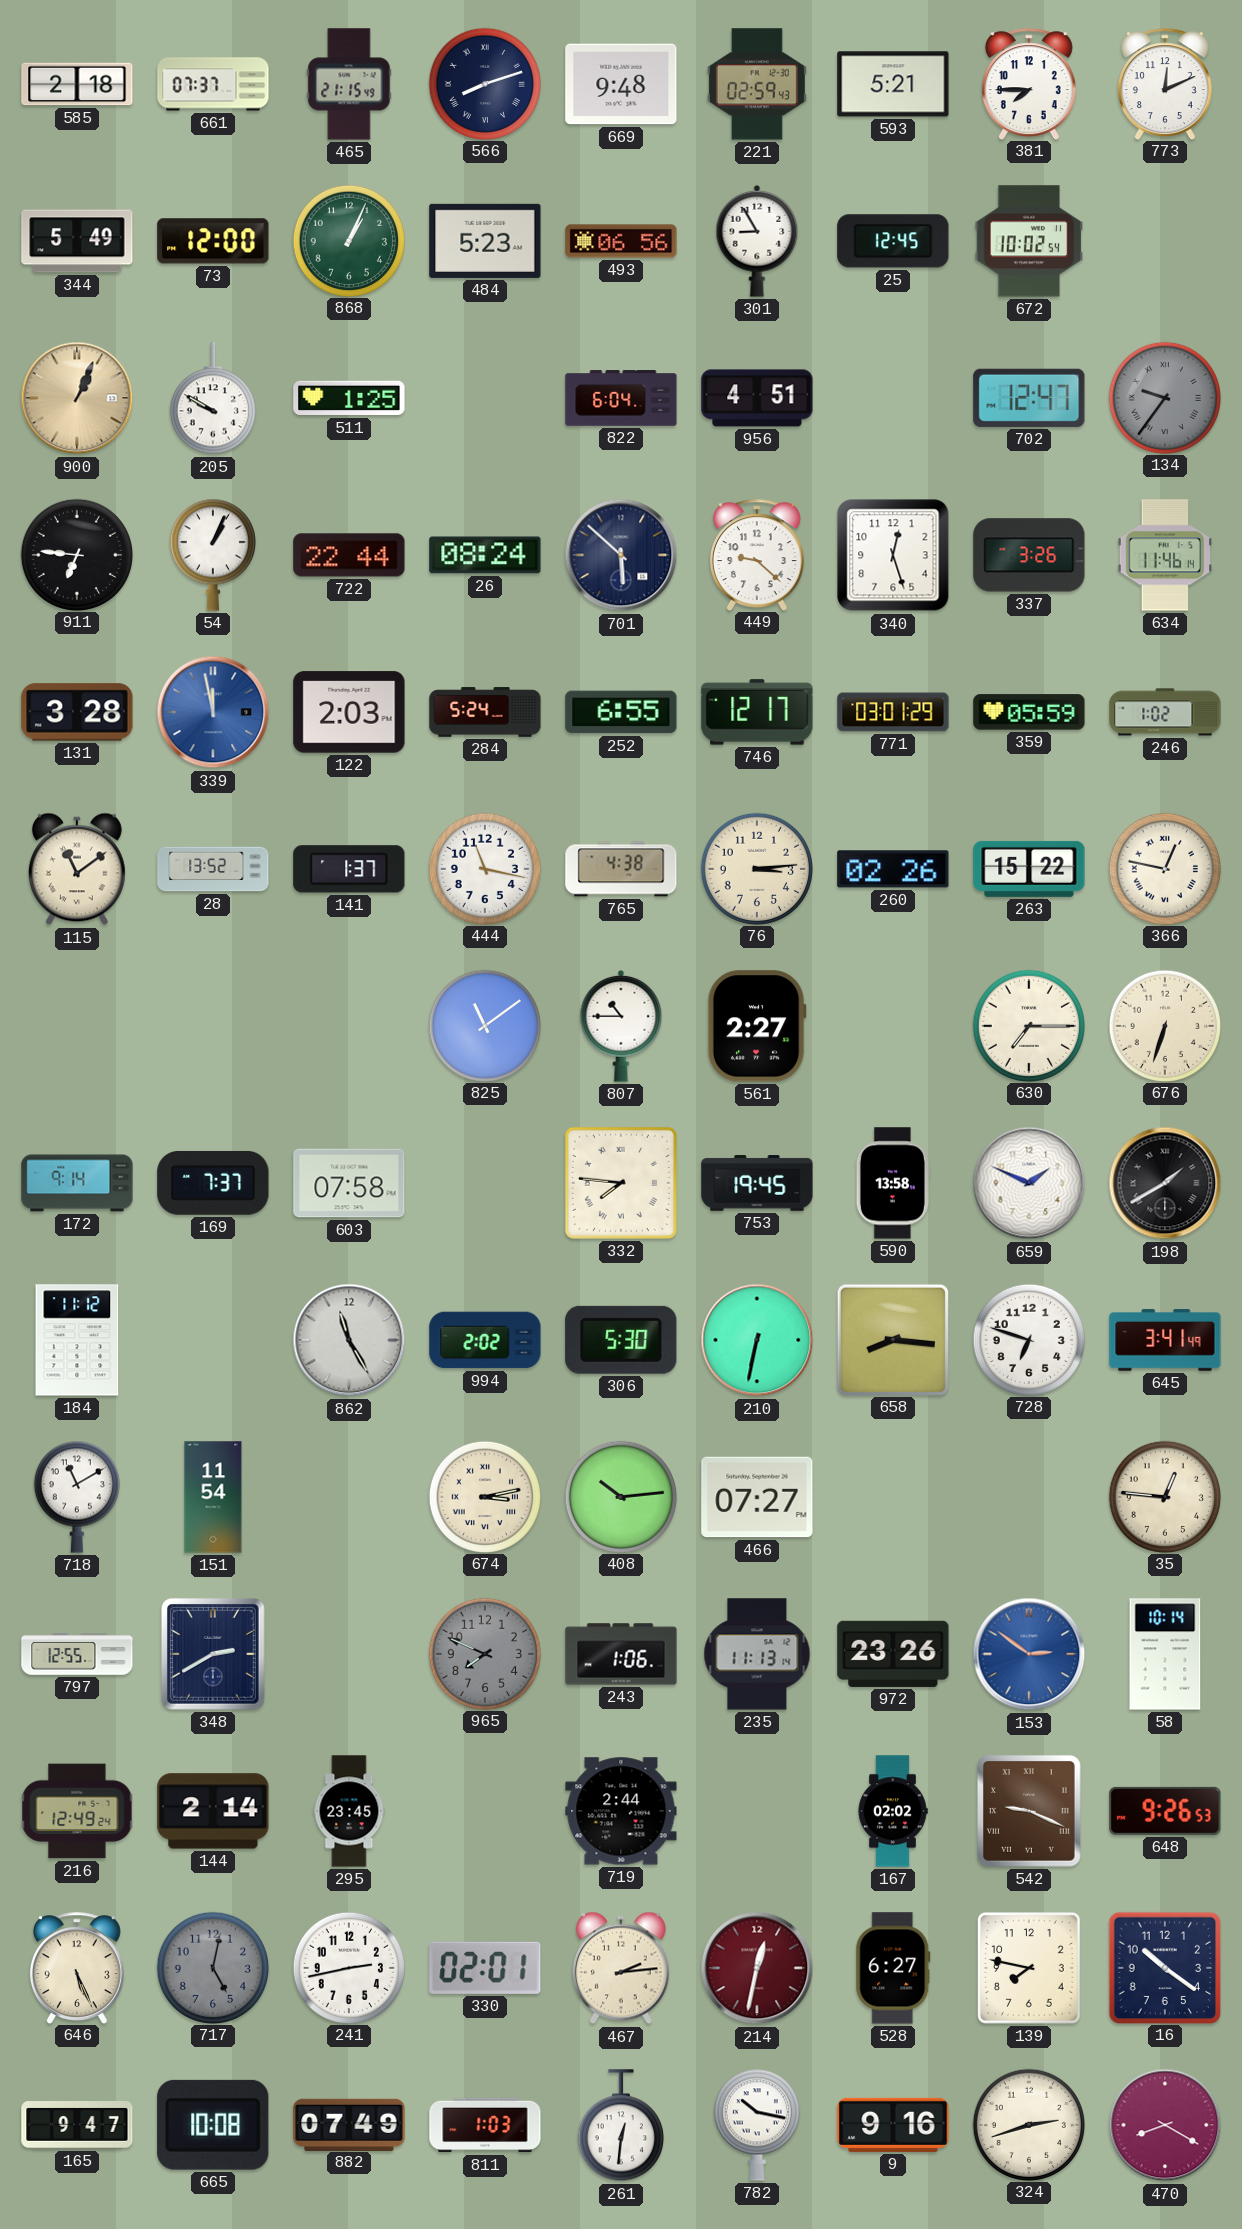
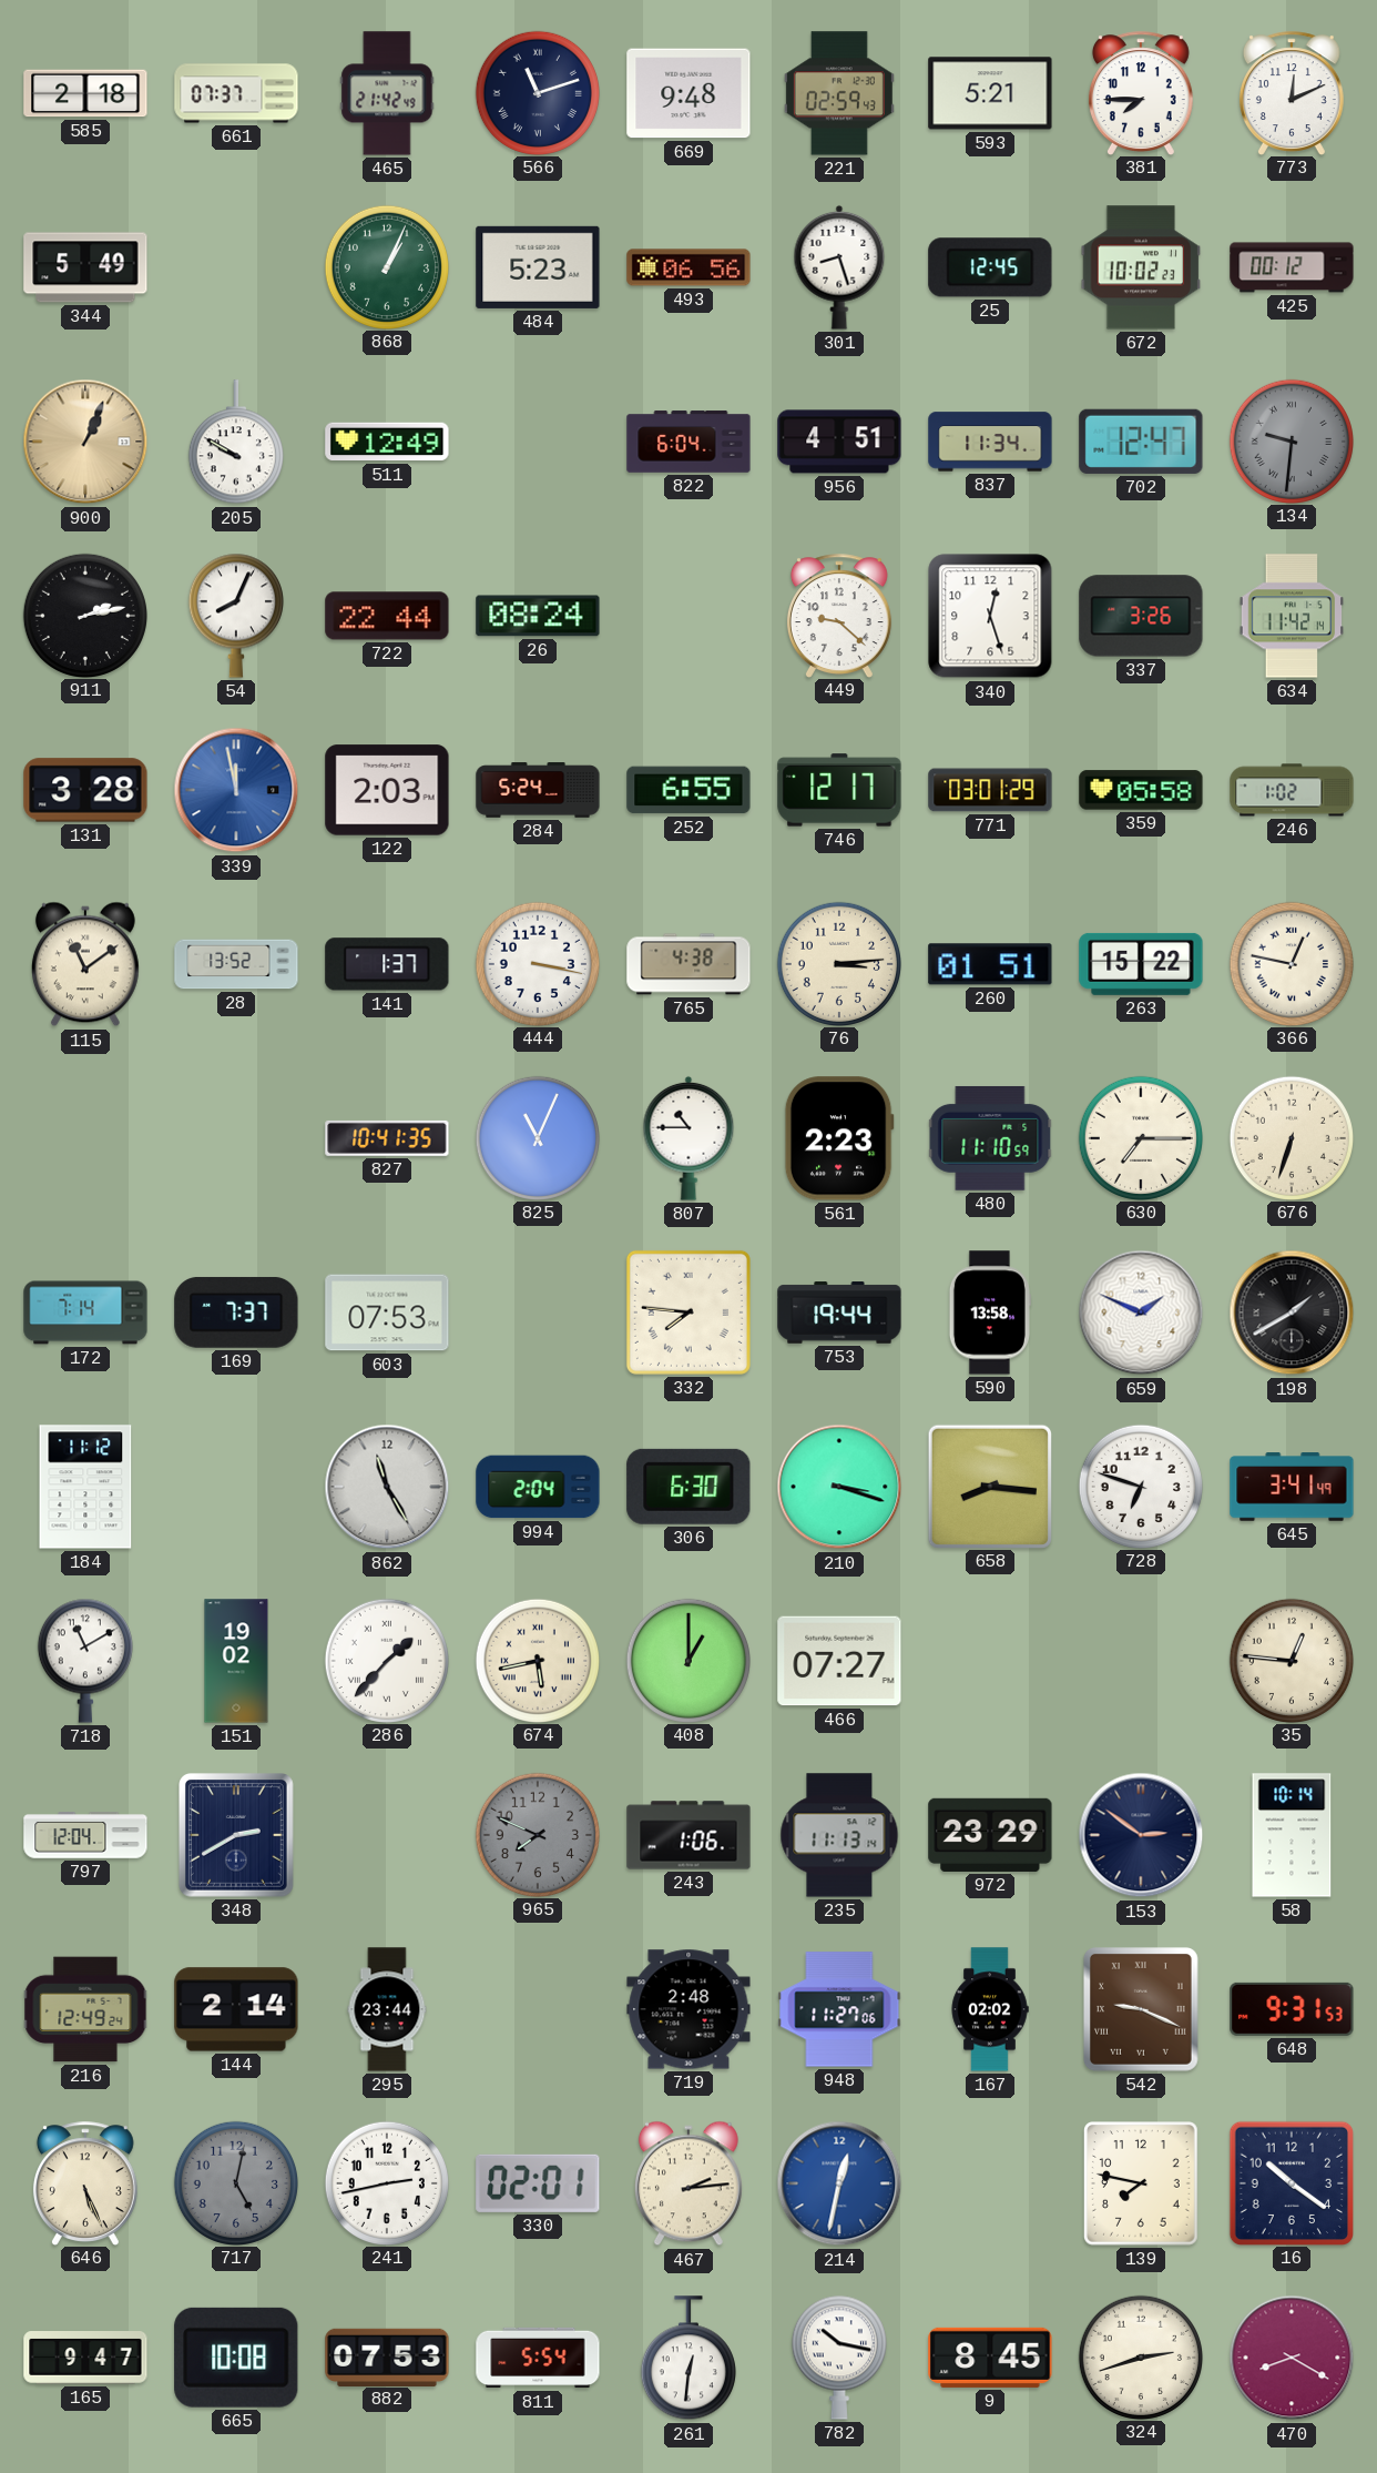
465: 21:15 -> 21:42
566: 8:12 -> 11:12
73: 12:00 -> none
301: 8:55 -> 8:27
672: 10:02:54 -> 10:02:23
425: none -> 00:12
511: 1:25 -> 12:49
837: none -> 11:34
134: 9:36 -> 9:31
911: 6:46 -> 2:13
54: 1:04 -> 8:04
701: 5:52 -> none
634: 11:46 -> 11:42
359: 05:59 -> 05:58
444: 11:17 -> 3:17
260: 02:26 -> 01:51
827: none -> 10:41
825: 11:09 -> 11:04
561: 2:27 -> 2:23
480: none -> 11:10
172: 9:14 -> 7:14
603: 07:58 -> 07:53
753: 19:45 -> 19:44
994: 2:02 -> 2:04
306: 5:30 -> 6:30
210: 6:32 -> 3:18
151: 11:54 -> 19:02
286: none -> 1:37
674: 3:13 -> 5:43
408: 10:14 -> 1:00
797: 12:55 -> 12:04
972: 23:26 -> 23:29
153 dial: blue -> navy
295: 23:45 -> 23:44
719: 2:44 -> 2:48
948: none -> 11:27
648: 9:26 -> 9:31
214 dial: burgundy -> blue
528: 6:27 -> none
882: 07:49 -> 07:53
811: 1:03 -> 5:54
9: 9:16 -> 8:45
